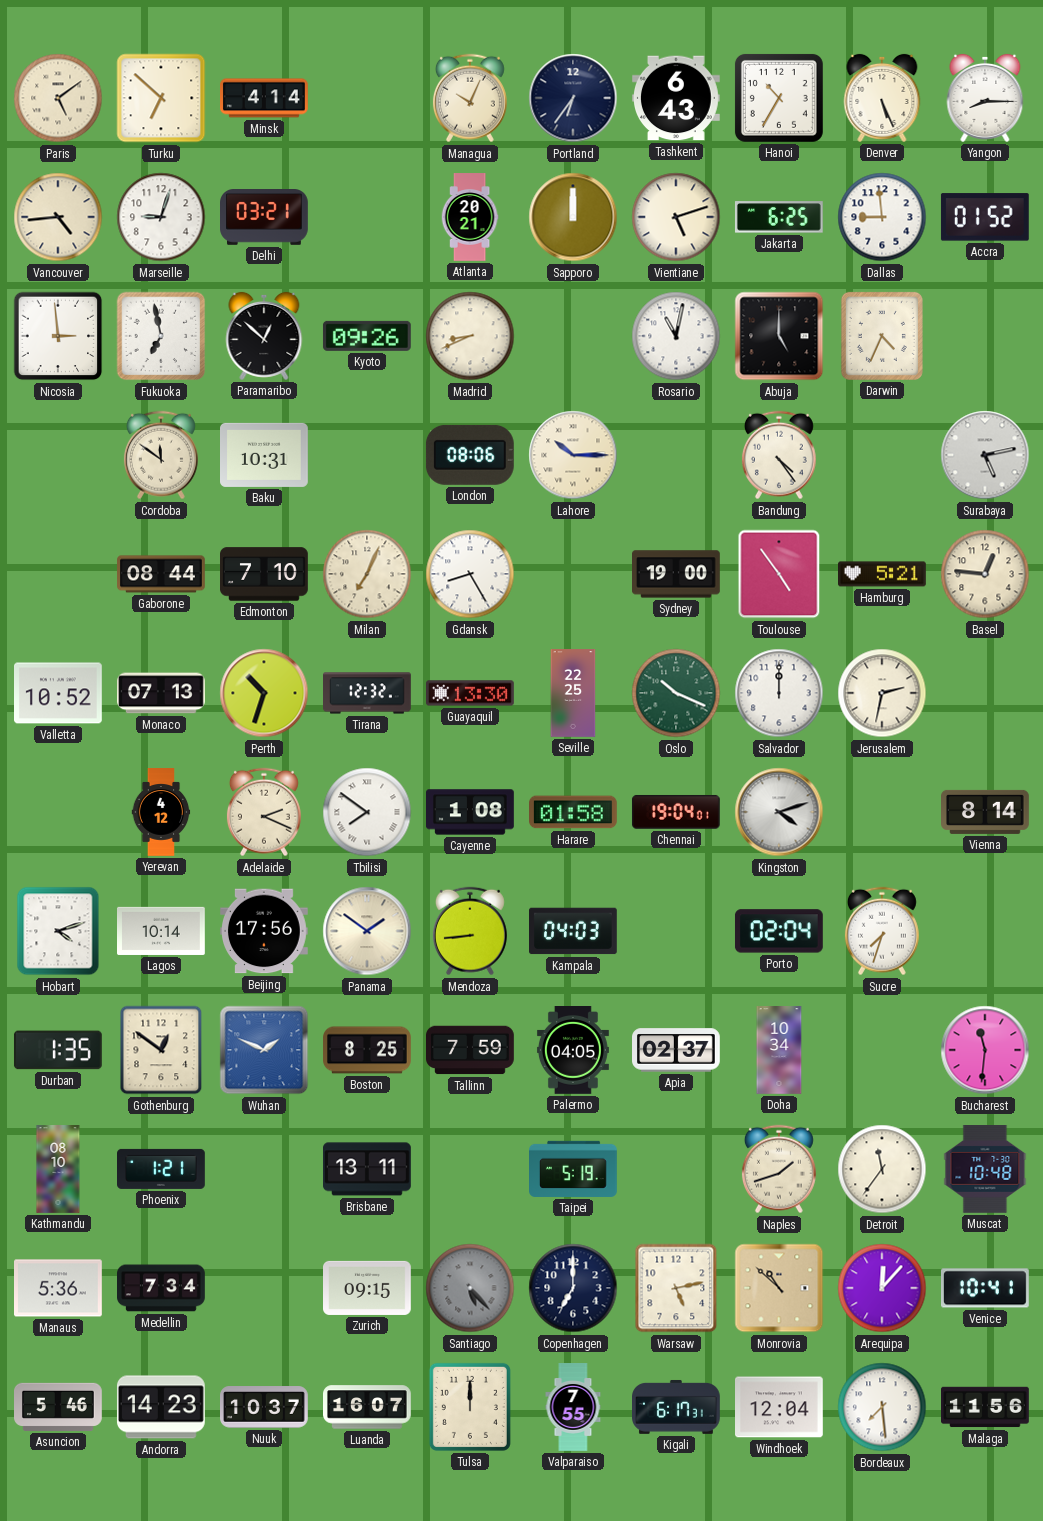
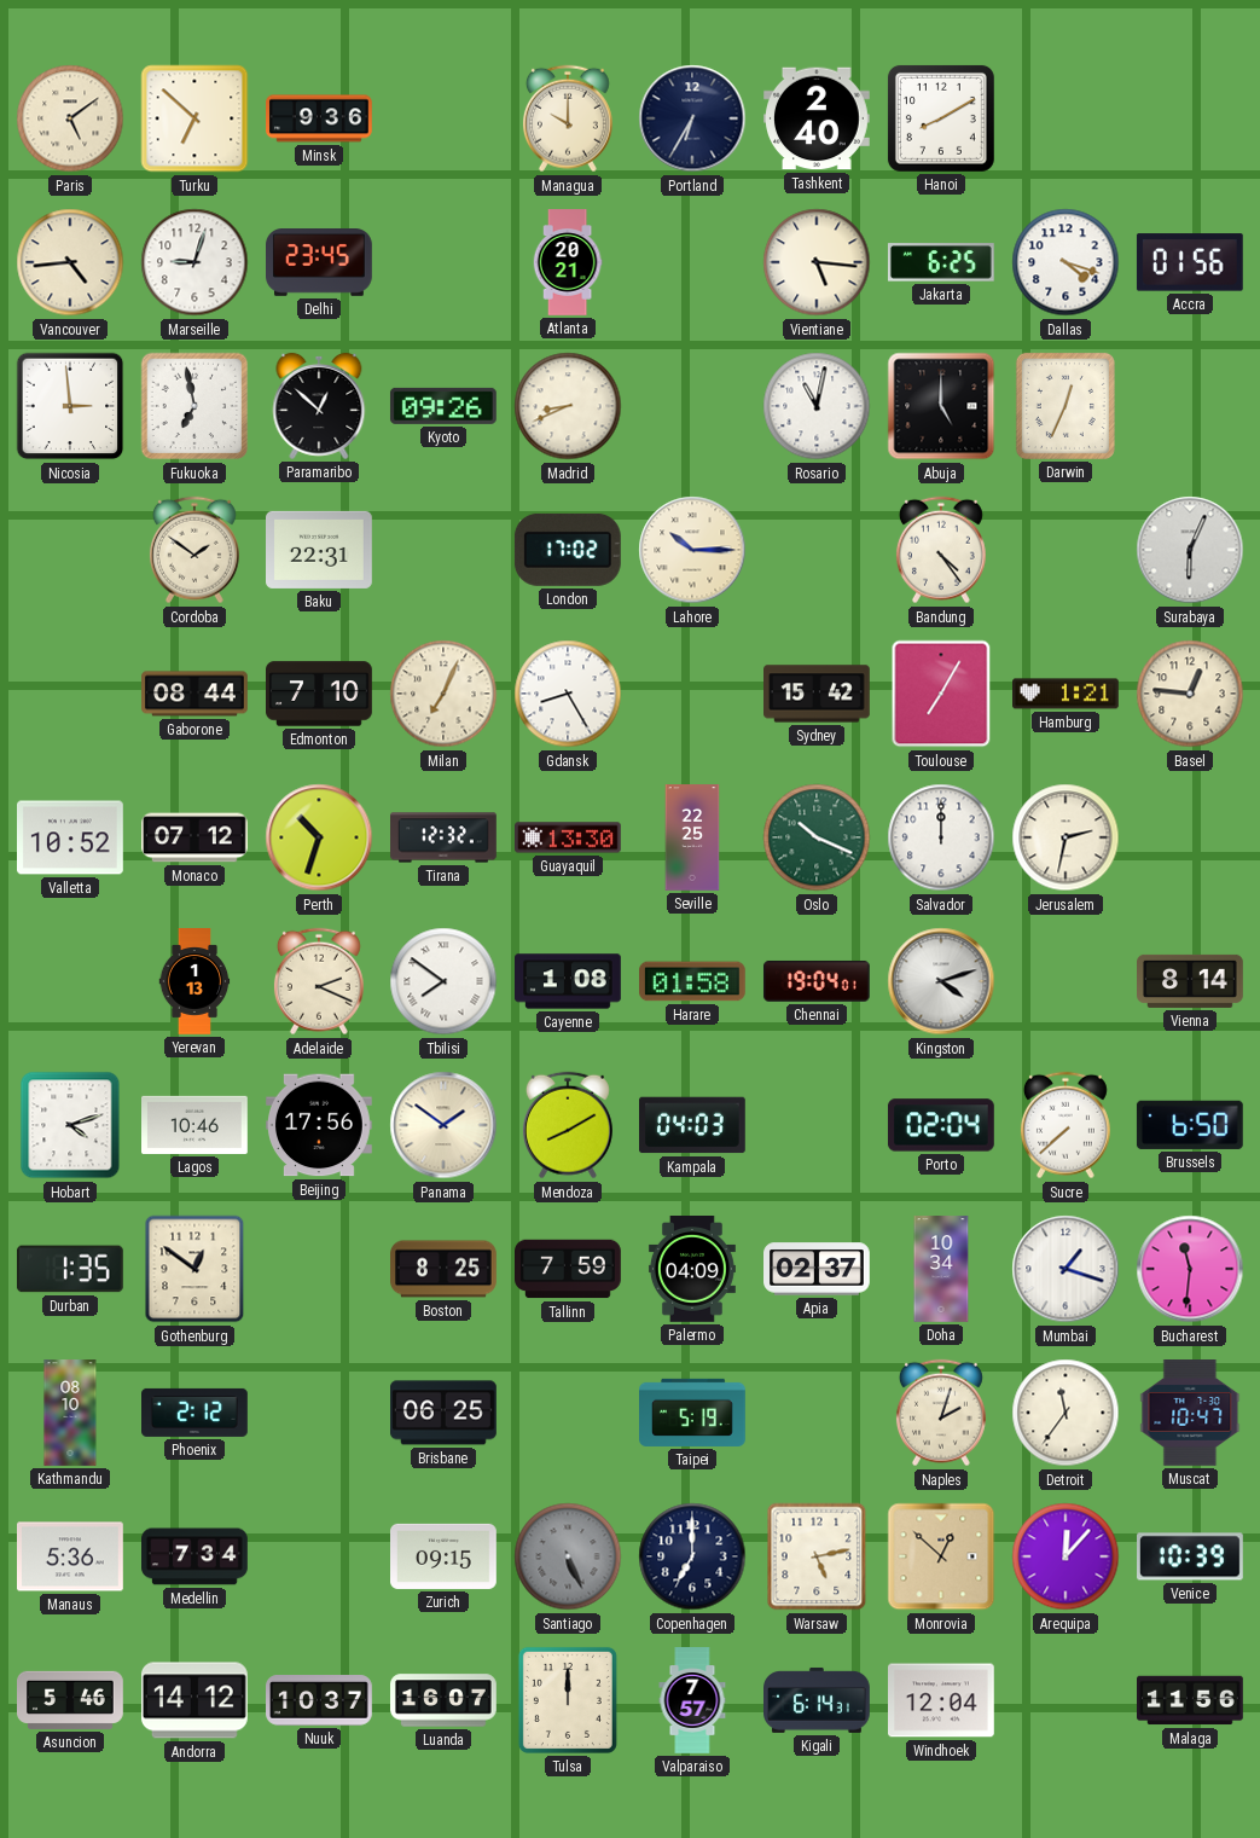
Minsk: 4:14 -> 9:36
Managua: 10:04 -> 10:00
Portland: 6:36 -> 6:35
Tashkent: 6:43 -> 2:40
Hanoi: 10:35 -> 8:10
Denver: 5:26 -> none
Yangon: 8:15 -> none
Delhi: 03:21 -> 23:45
Sapporo: 12:00 -> none
Vientiane: 5:12 -> 5:16
Dallas: 8:59 -> 4:18
Accra: 01:52 -> 01:56
Darwin: 4:34 -> 12:34
Cordoba: 11:51 -> 1:51
Baku: 10:31 -> 22:31
London: 08:06 -> 17:02
Surabaya: 5:13 -> 6:04
Sydney: 19:00 -> 15:42
Toulouse: 4:54 -> 7:05
Hamburg: 5:21 -> 1:21
Monaco: 07:13 -> 07:12
Yerevan: 4:12 -> 1:13
Lagos: 10:14 -> 10:46
Mendoza: 8:44 -> 8:10
Sucre: 7:33 -> 7:38
Brussels: none -> 6:50
Wuhan: 1:49 -> none
Palermo: 04:05 -> 04:09
Mumbai: none -> 1:18
Phoenix: 1:21 -> 2:12
Brisbane: 13:11 -> 06:25
Naples: 1:42 -> 2:03
Muscat: 10:48 -> 10:47
Santiago: 5:23 -> 5:26
Monrovia: 10:52 -> 12:52
Venice: 10:41 -> 10:39
Andorra: 14:23 -> 14:12
Valparaiso: 7:55 -> 7:57
Kigali: 6:17 -> 6:14
Bordeaux: 7:29 -> none
